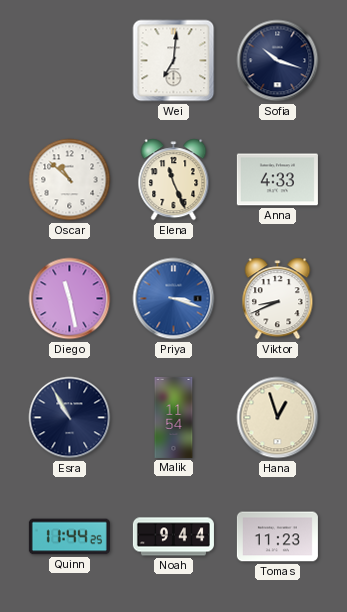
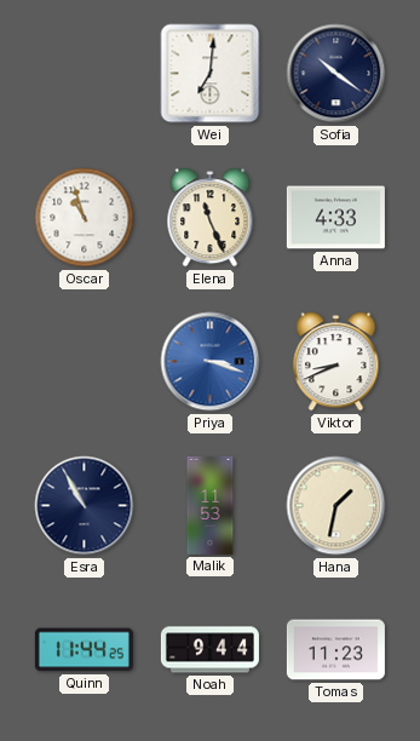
Sofia: 10:18 -> 10:21
Oscar: 10:52 -> 10:57
Diego: 11:28 -> none
Malik: 11:54 -> 11:53
Hana: 12:57 -> 1:32
